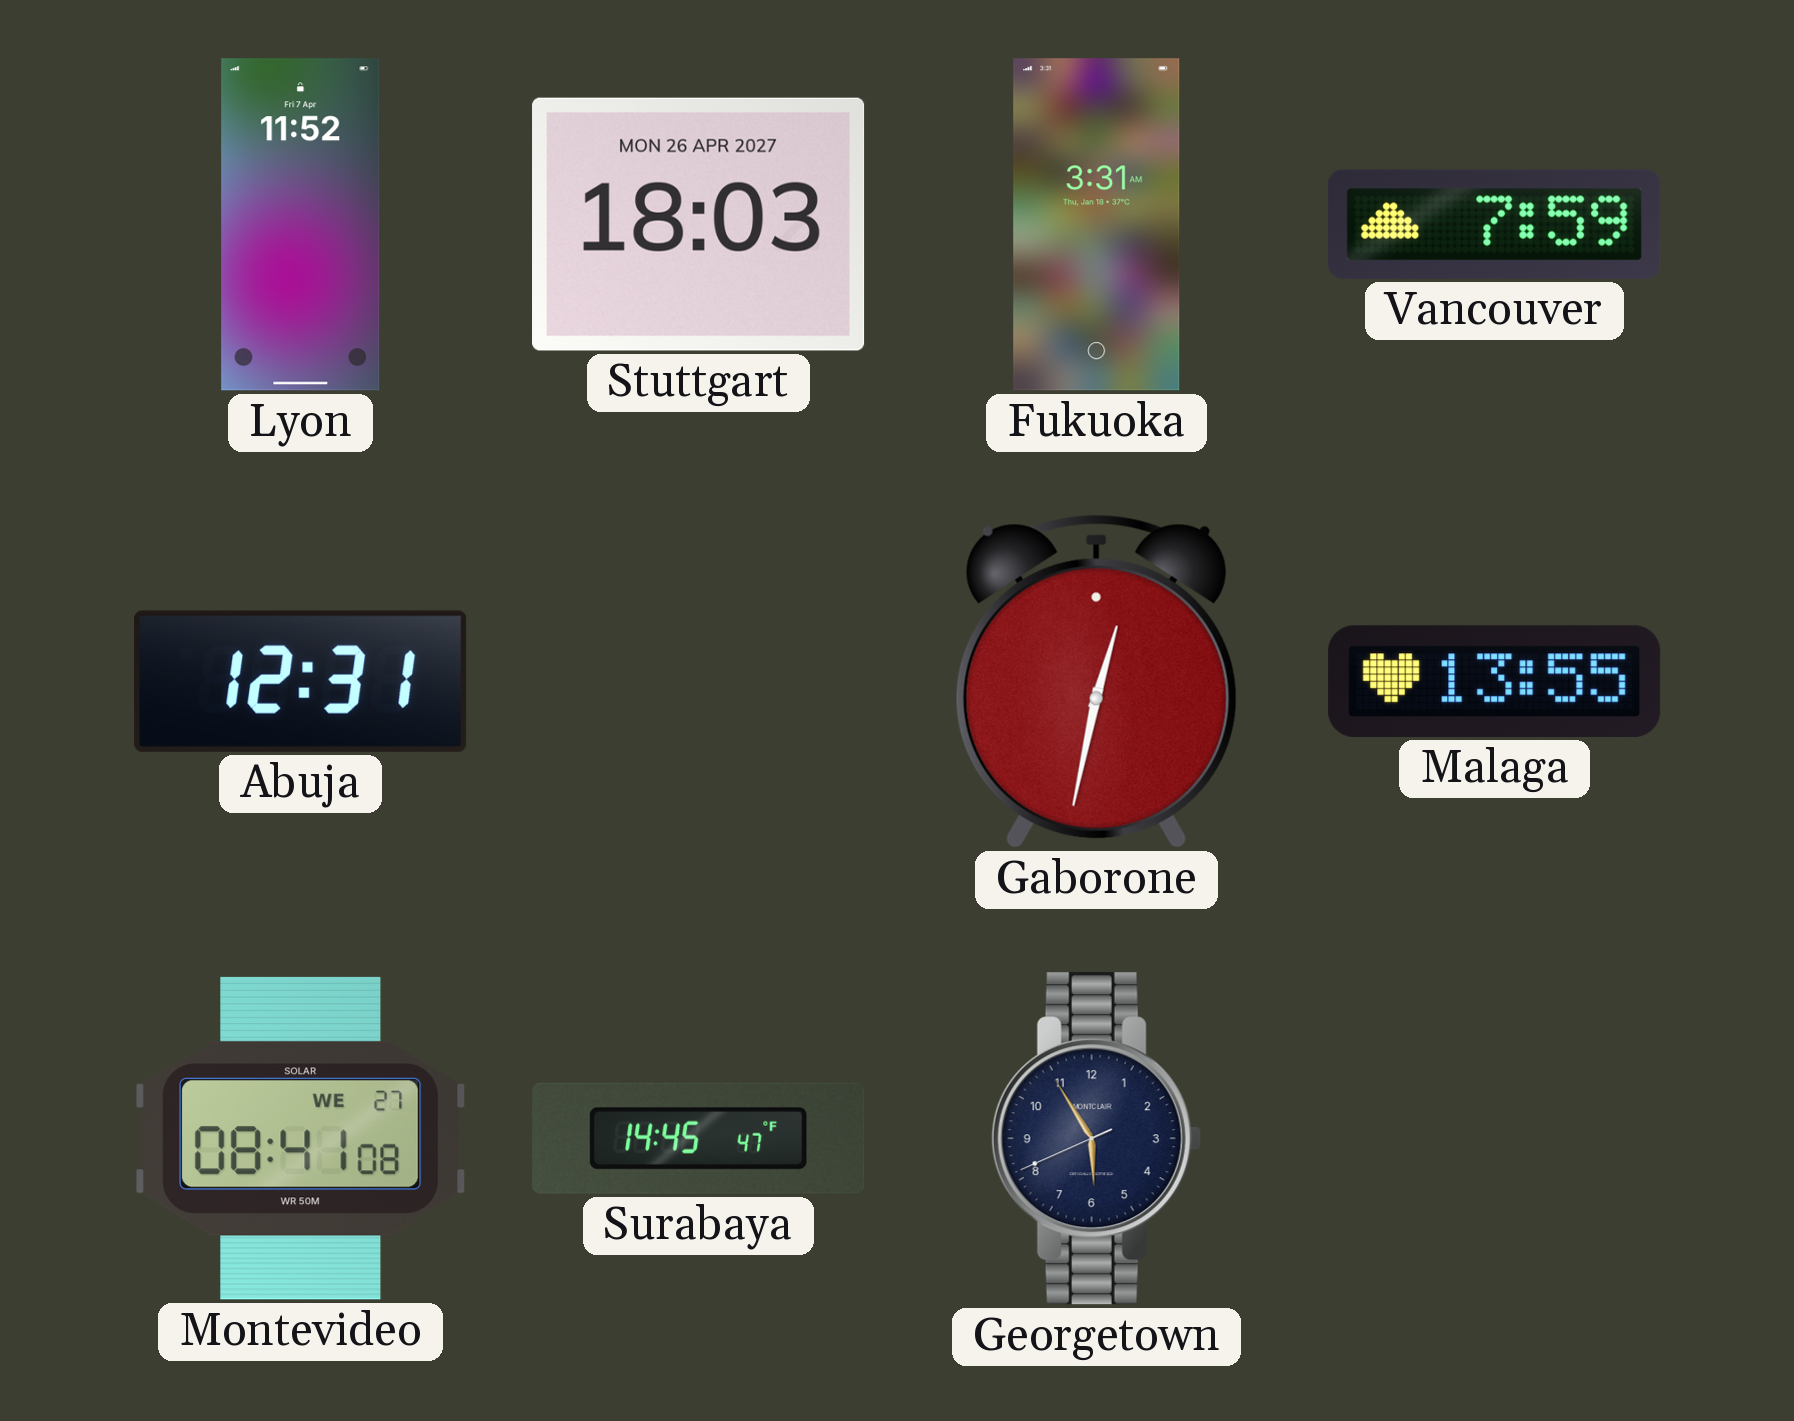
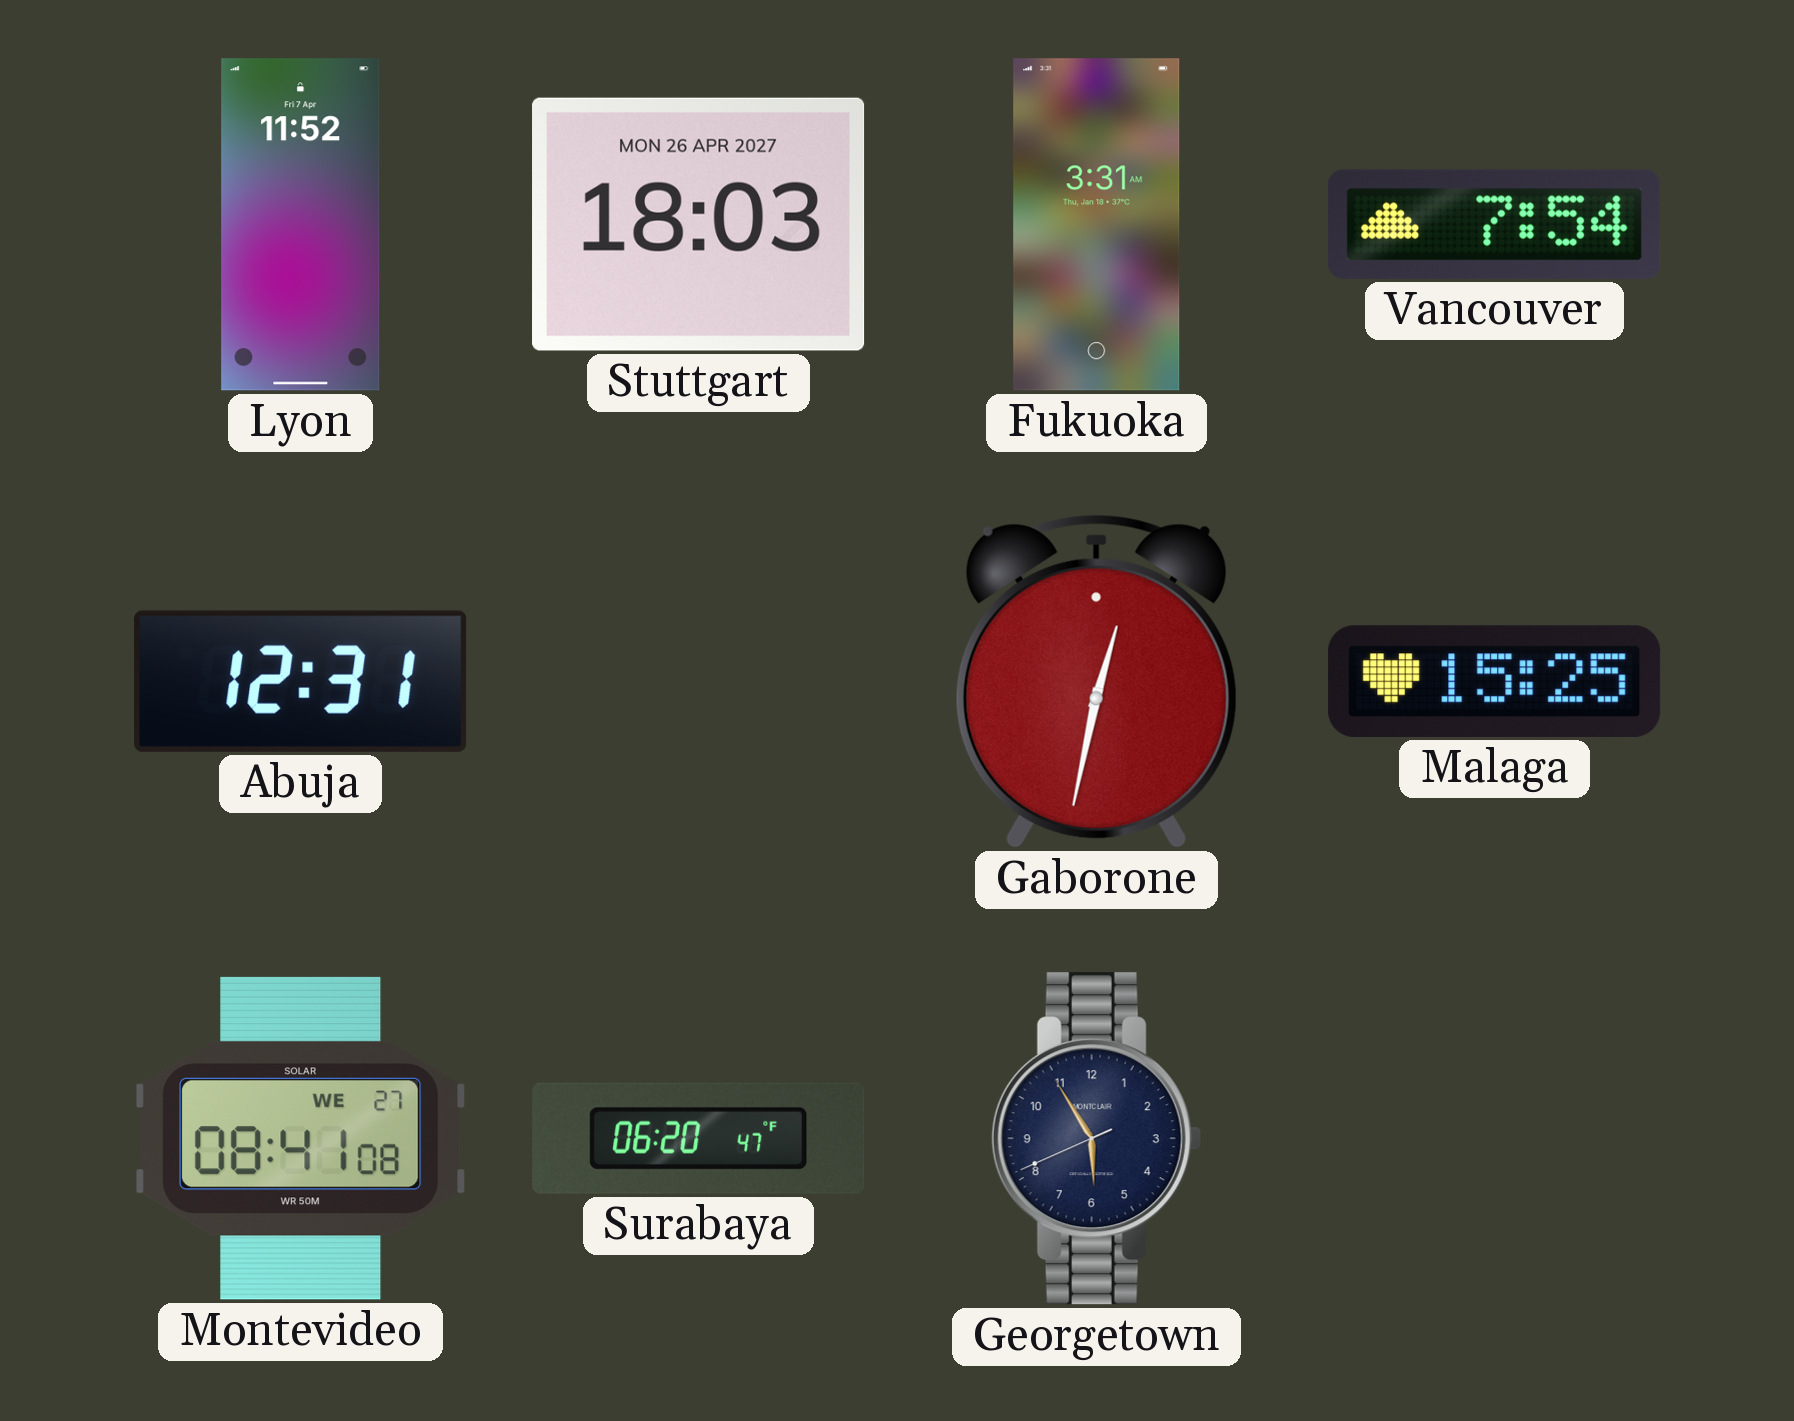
Vancouver: 7:59 -> 7:54
Malaga: 13:55 -> 15:25
Surabaya: 14:45 -> 06:20
